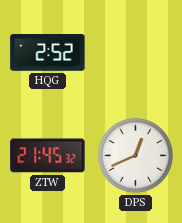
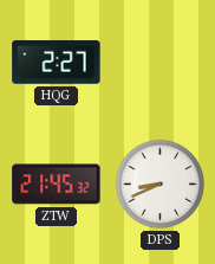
HQG: 2:52 -> 2:27
DPS: 12:41 -> 8:41
